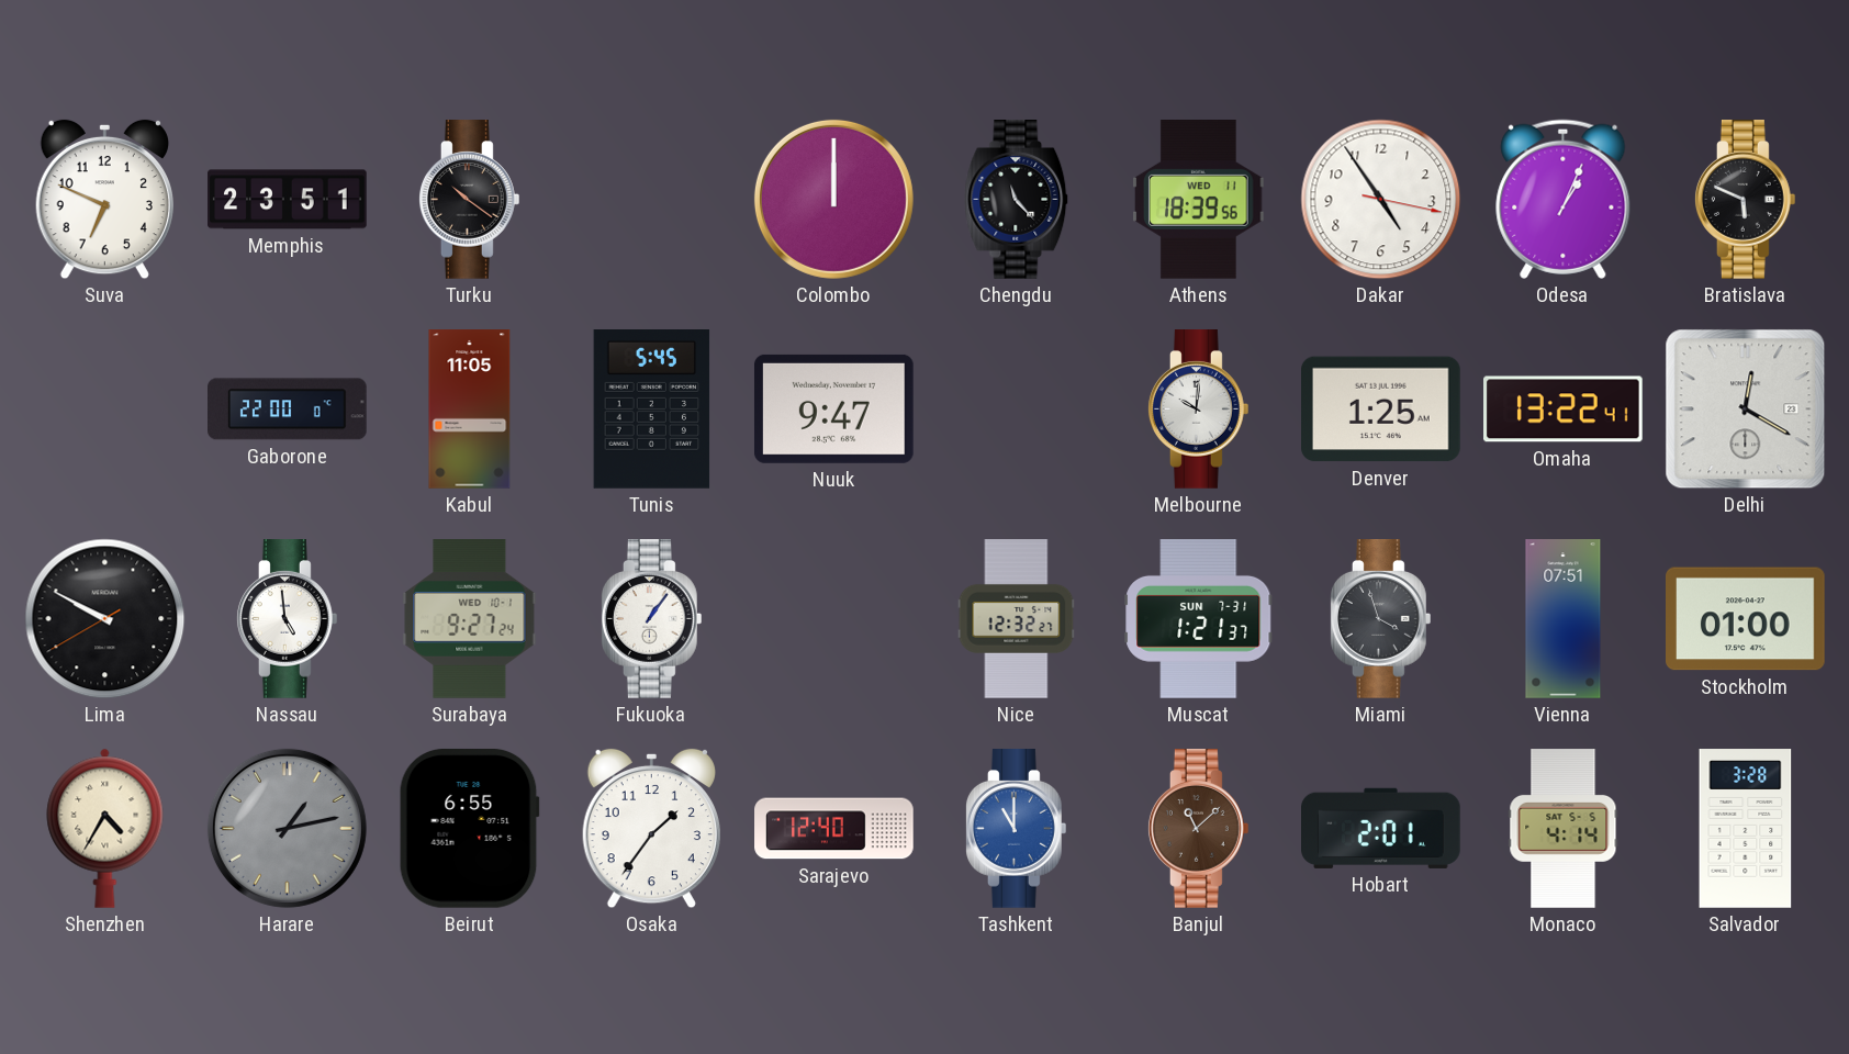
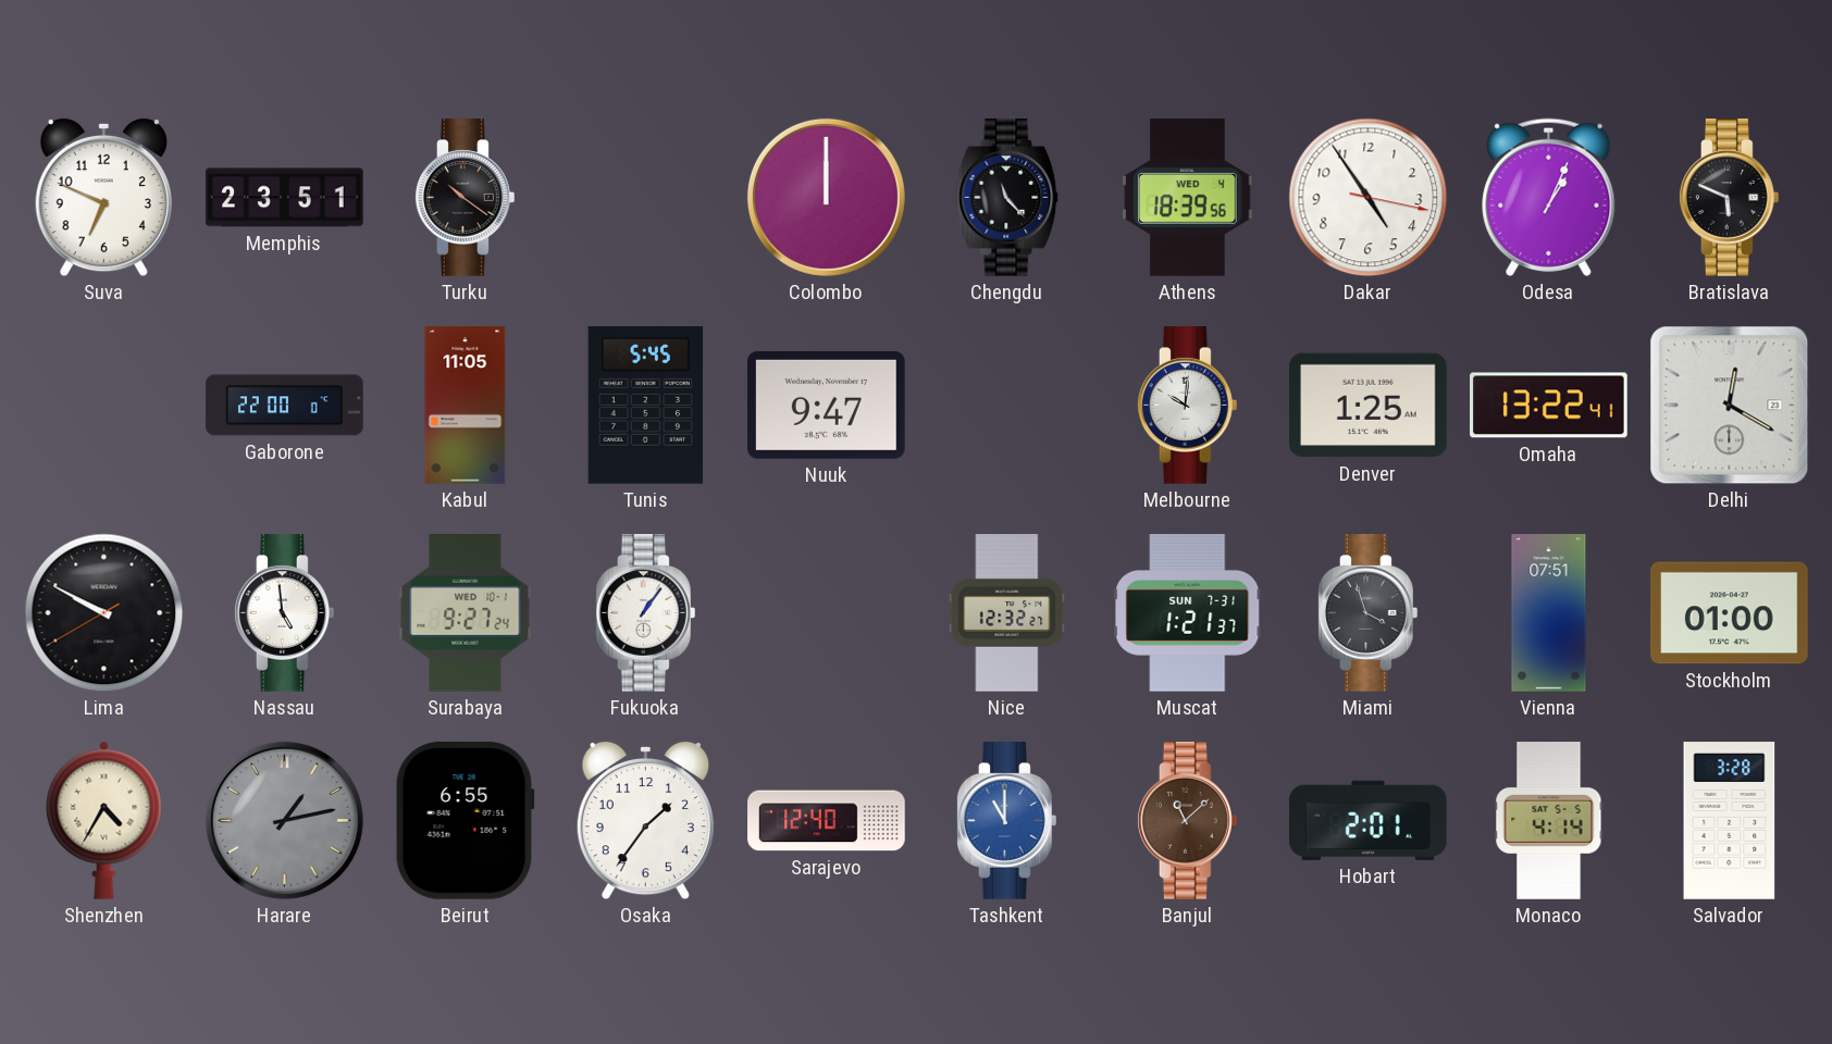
Athens date: WED 11 -> WED 4
